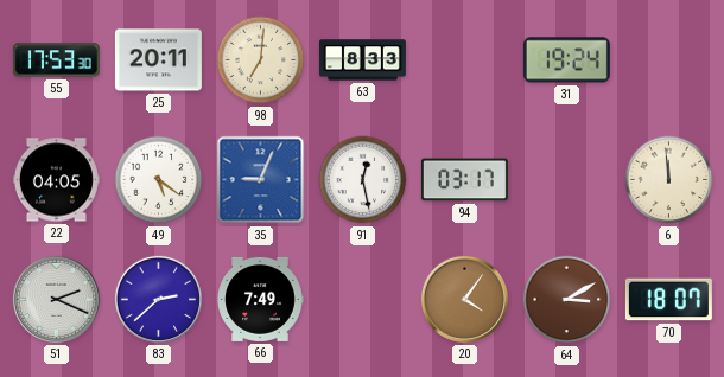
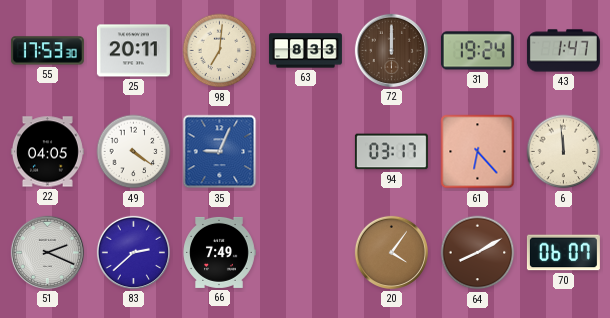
72: none -> 12:00
43: none -> 1:47
49: 5:21 -> 4:21
91: 12:28 -> none
61: none -> 6:23
64: 3:10 -> 8:10
70: 18:07 -> 06:07
